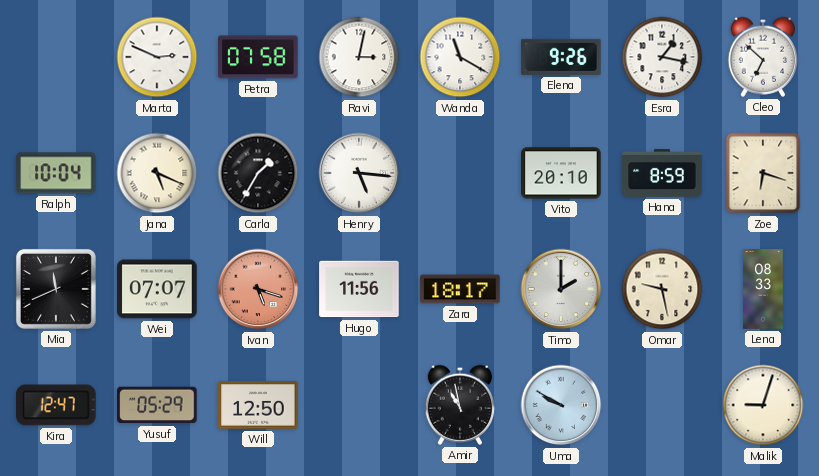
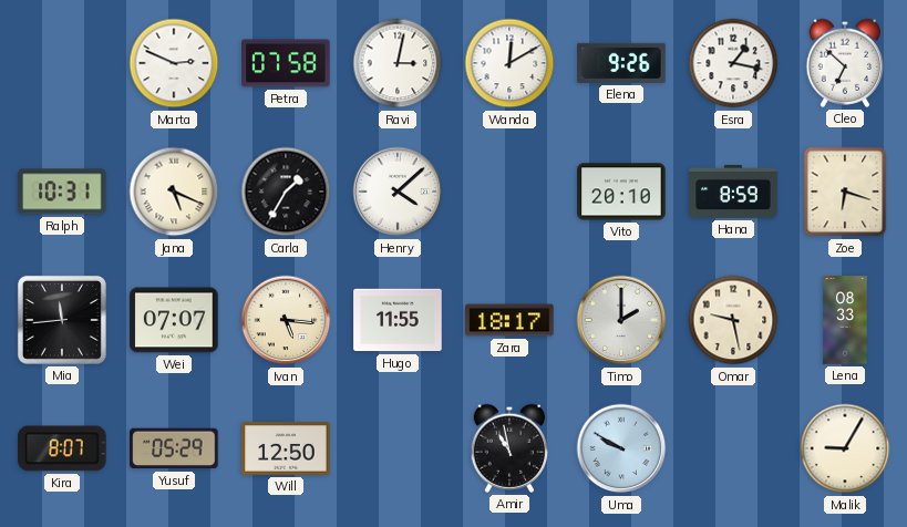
Wanda: 11:20 -> 12:10
Ralph: 10:04 -> 10:31
Henry: 5:16 -> 4:08
Mia: 11:41 -> 11:44
Ivan: 5:18 -> 5:16
Ivan dial: salmon -> cream
Hugo: 11:56 -> 11:55
Kira: 12:47 -> 8:07
Malik: 9:03 -> 9:05
